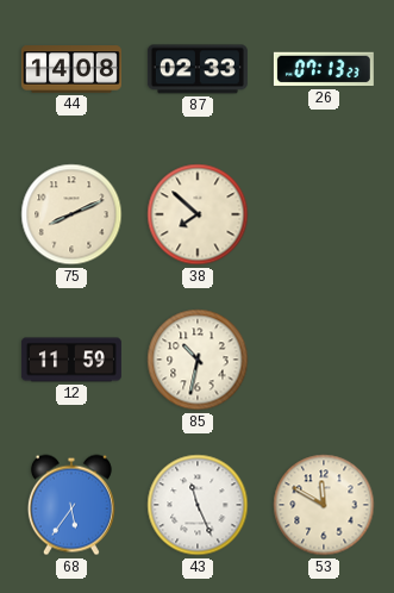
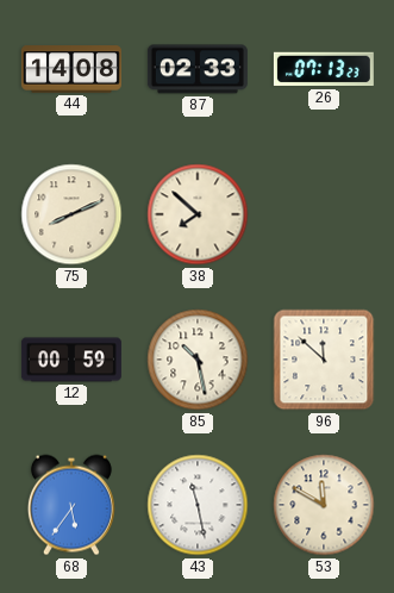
12: 11:59 -> 00:59
85: 10:32 -> 10:28
96: none -> 11:52
43: 11:26 -> 11:28
